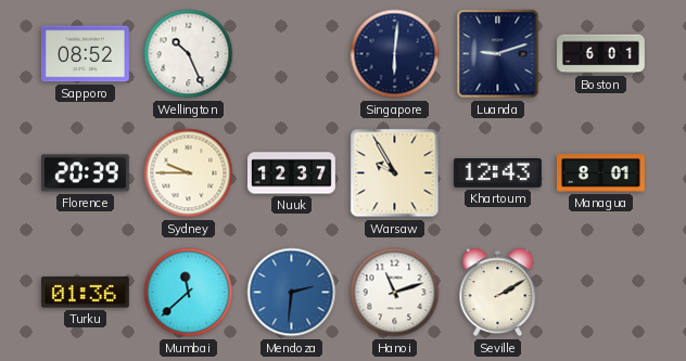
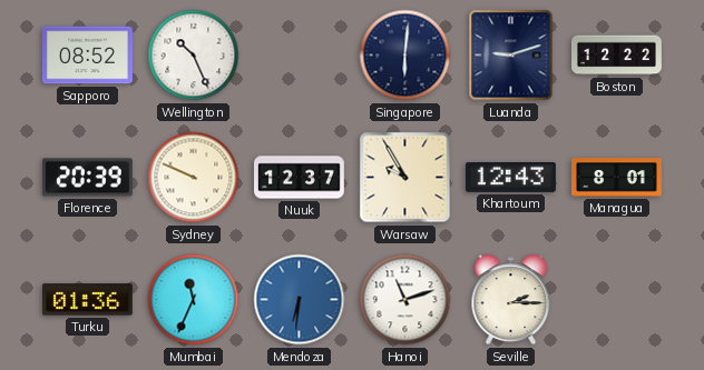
Boston: 6:01 -> 12:22
Sydney: 9:45 -> 9:49
Mumbai: 11:38 -> 11:34
Mendoza: 2:31 -> 6:31
Seville: 2:10 -> 2:15
